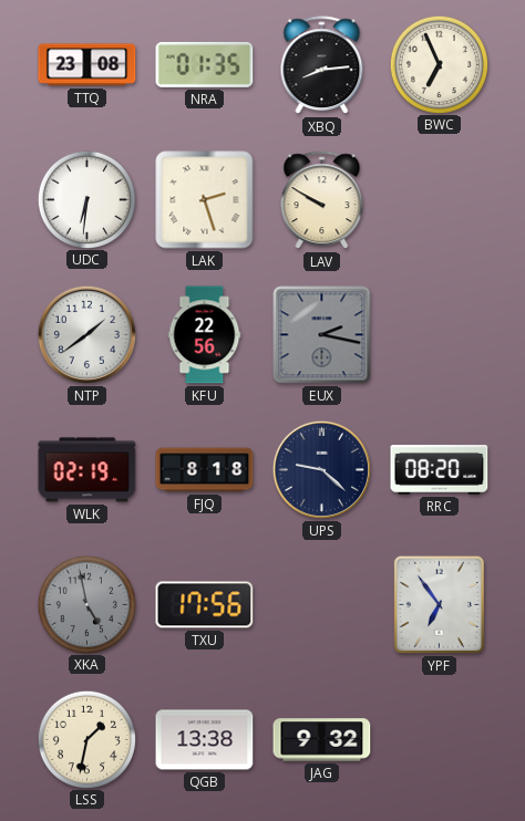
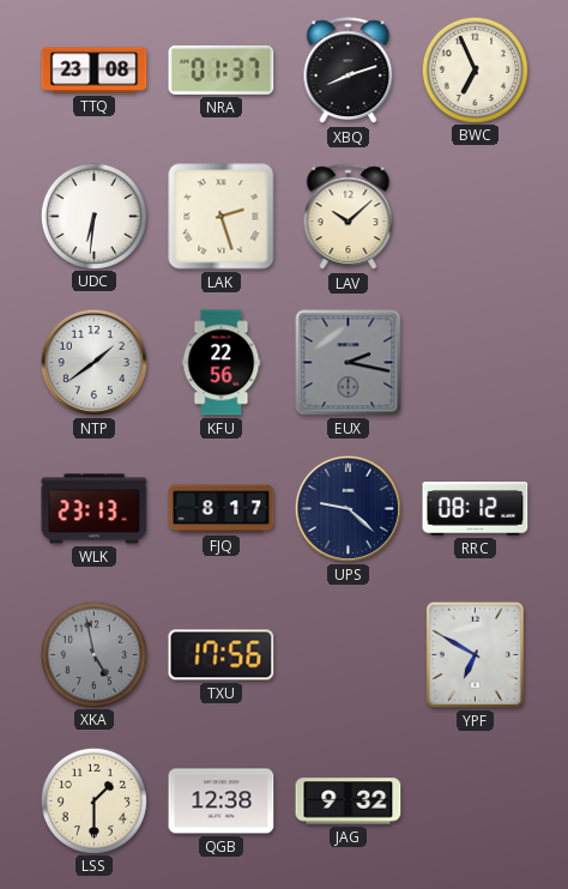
NRA: 01:35 -> 01:37
XBQ: 8:14 -> 8:12
LAV: 9:50 -> 10:08
WLK: 02:19 -> 23:13
FJQ: 8:18 -> 8:17
RRC: 08:20 -> 08:12
YPF: 6:54 -> 6:50
LSS: 1:32 -> 1:30
QGB: 13:38 -> 12:38
